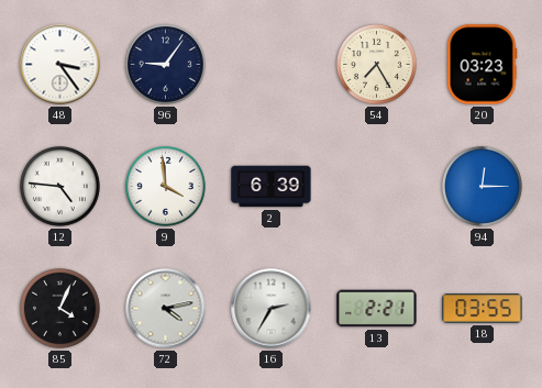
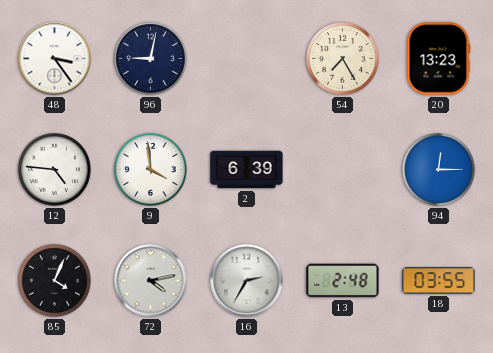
96: 9:06 -> 9:02
20: 03:23 -> 13:23
13: 2:21 -> 2:48
